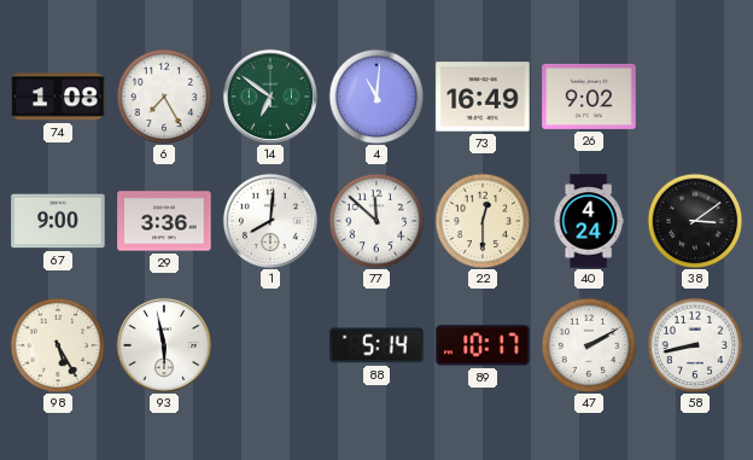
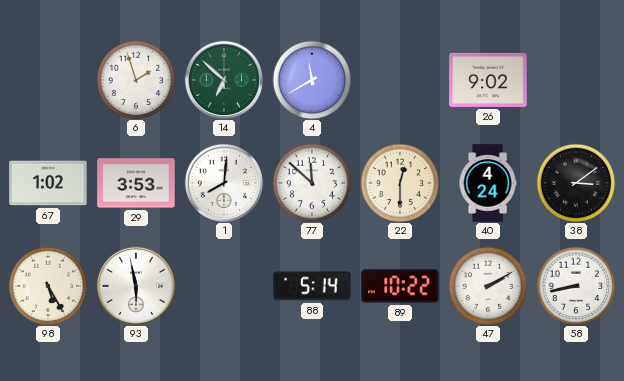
74: 1:08 -> none
6: 7:25 -> 1:57
14: 6:51 -> 6:52
4: 11:01 -> 11:40
73: 16:49 -> none
67: 9:00 -> 1:02
29: 3:36 -> 3:53
89: 10:17 -> 10:22
